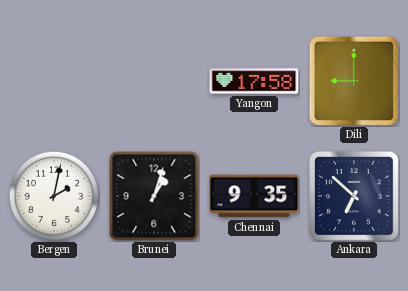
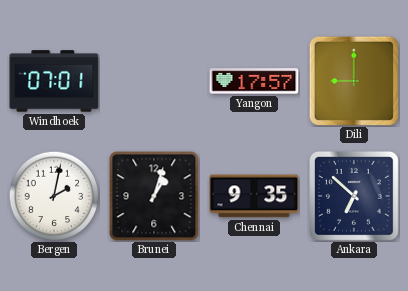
Windhoek: none -> 07:01
Yangon: 17:58 -> 17:57
